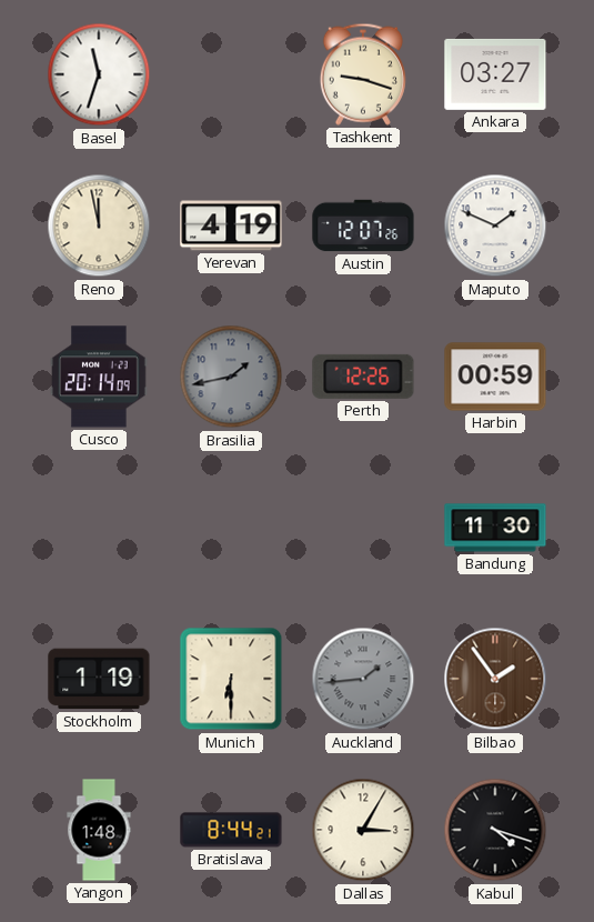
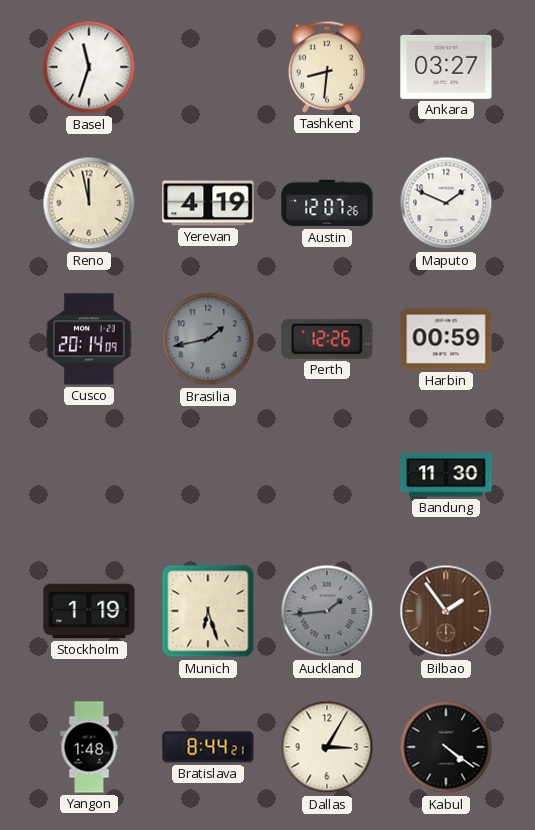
Tashkent: 9:18 -> 8:31
Munich: 6:30 -> 6:27
Kabul: 4:18 -> 4:21
